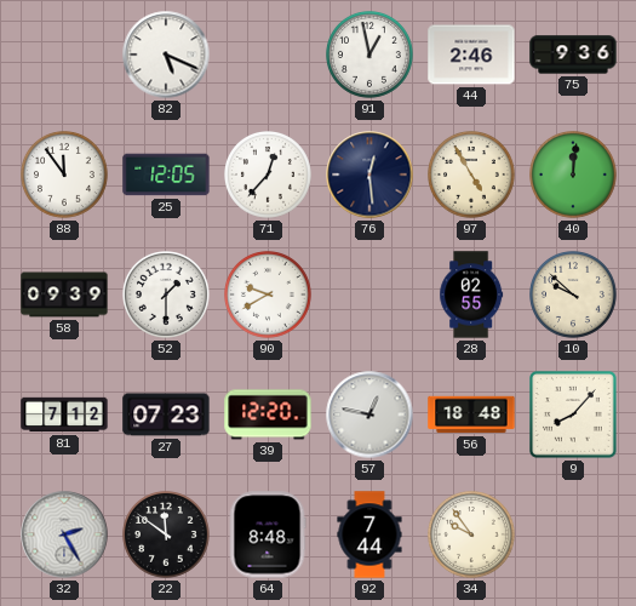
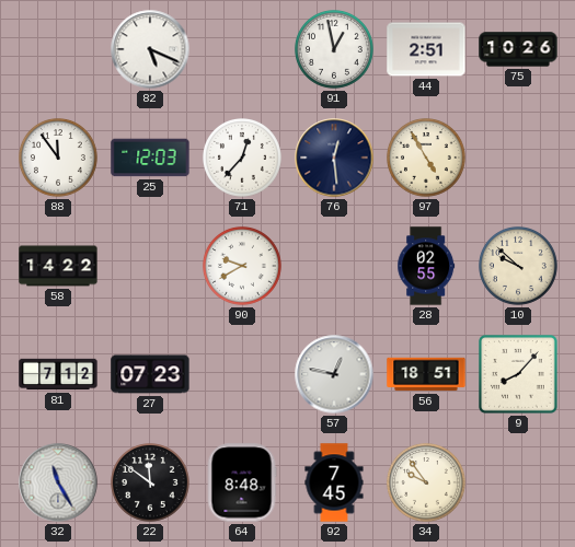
44: 2:46 -> 2:51
75: 9:36 -> 10:26
25: 12:05 -> 12:03
40: 12:01 -> none
58: 09:39 -> 14:22
52: 1:30 -> none
39: 12:20 -> none
56: 18:48 -> 18:51
32: 2:25 -> 11:25
92: 7:44 -> 7:45
